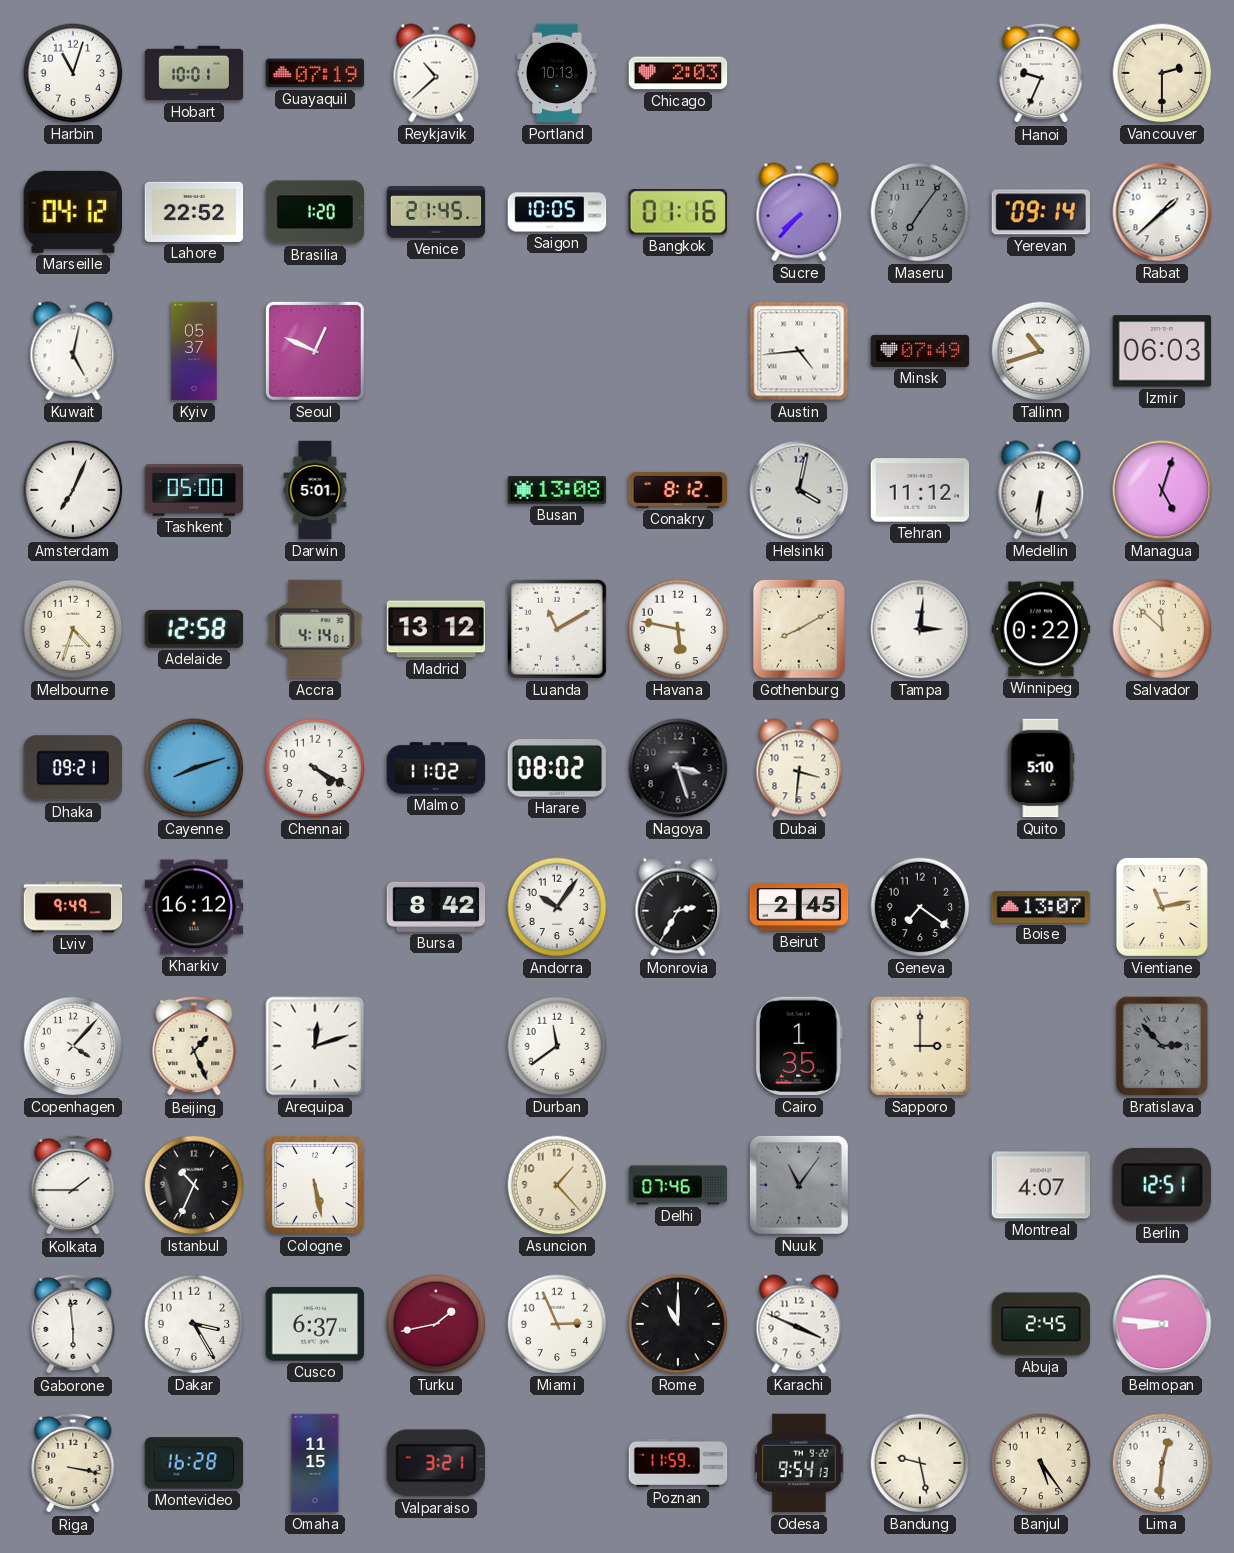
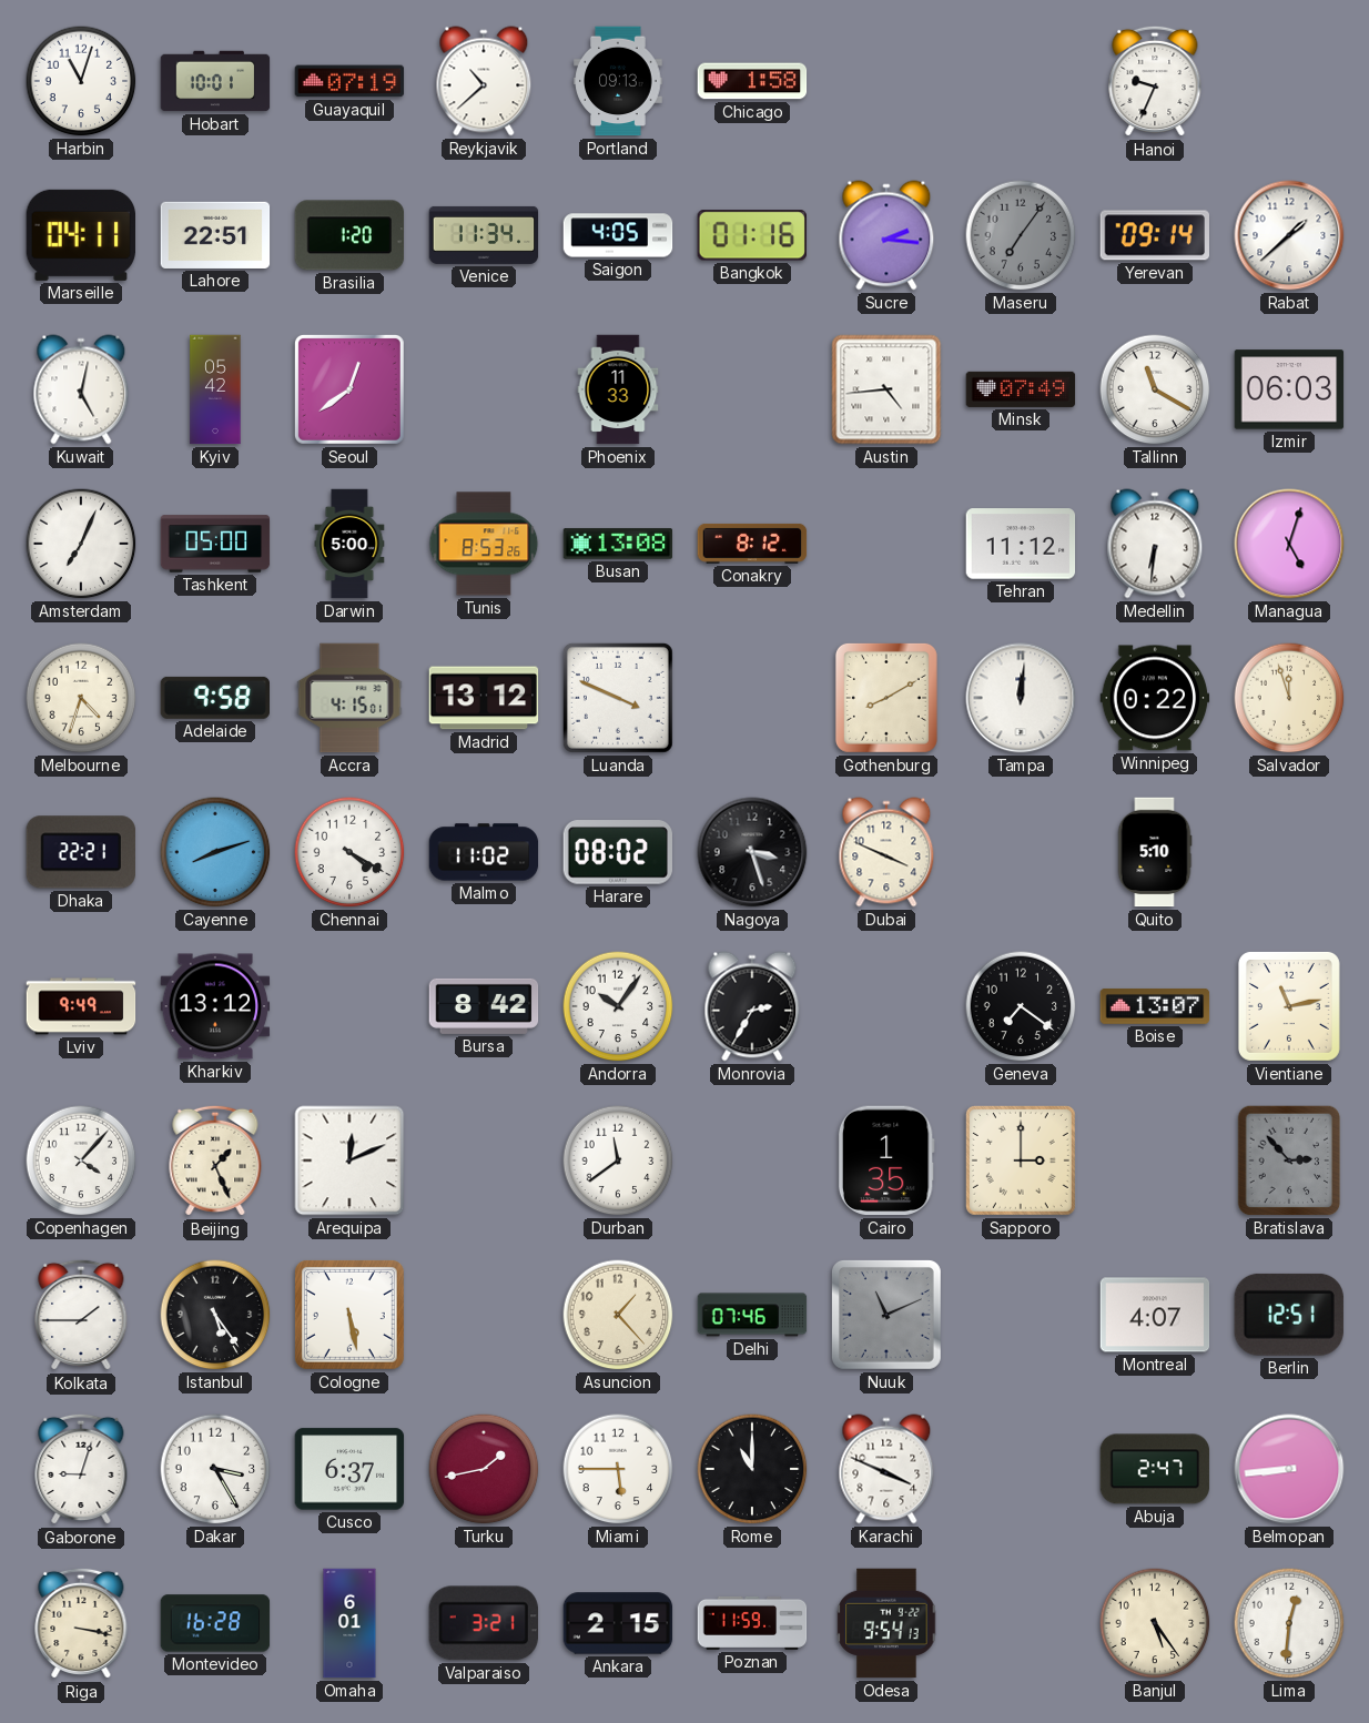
Portland: 10:13 -> 09:13
Chicago: 2:03 -> 1:58
Vancouver: 2:30 -> none
Marseille: 04:12 -> 04:11
Lahore: 22:52 -> 22:51
Venice: 21:45 -> 11:34
Saigon: 10:05 -> 4:05
Sucre: 7:37 -> 2:16
Kyiv: 05:37 -> 05:42
Seoul: 12:49 -> 12:39
Phoenix: none -> 11:33
Tallinn: 10:42 -> 11:20
Darwin: 5:01 -> 5:00
Tunis: none -> 8:53
Helsinki: 4:02 -> none
Adelaide: 12:58 -> 9:58
Accra: 4:14 -> 4:15
Luanda: 11:10 -> 3:49
Havana: 5:47 -> none
Tampa: 3:01 -> 12:01
Salvador: 11:52 -> 11:57
Dhaka: 09:21 -> 22:21
Dubai: 3:31 -> 3:49
Kharkiv: 16:12 -> 13:12
Beirut: 2:45 -> none
Arequipa: 12:12 -> 12:11
Istanbul: 10:34 -> 5:24
Nuuk: 11:06 -> 11:11
Gaborone: 5:59 -> 9:03
Miami: 2:56 -> 5:45
Abuja: 2:45 -> 2:47
Belmopan: 8:46 -> 8:44
Omaha: 11:15 -> 6:01
Ankara: none -> 2:15
Bandung: 9:28 -> none
